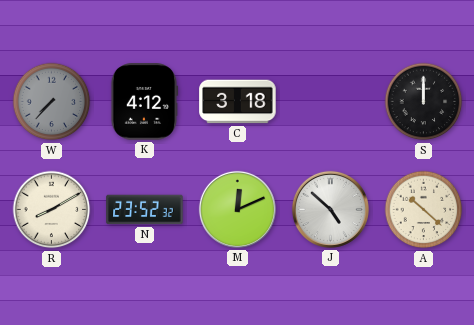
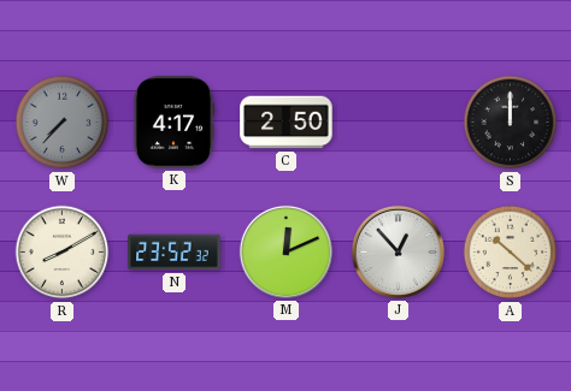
K: 4:12 -> 4:17
C: 3:18 -> 2:50
J: 4:52 -> 12:53
